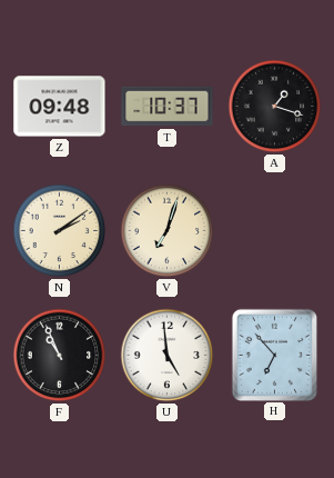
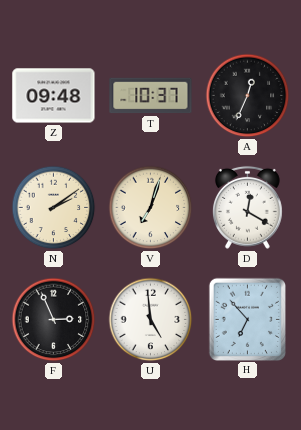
A: 1:18 -> 12:34
D: none -> 12:20
F: 10:56 -> 2:56
